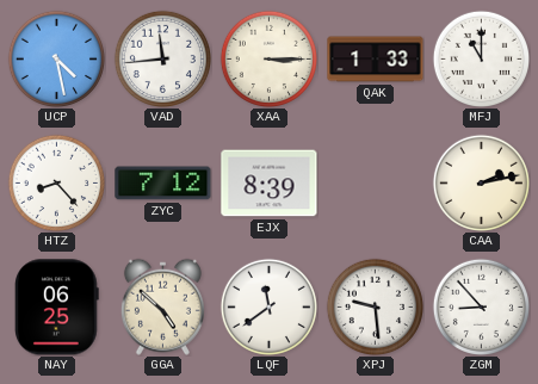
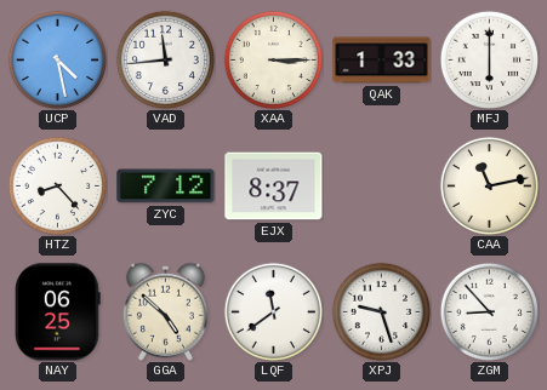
MFJ: 11:00 -> 6:00
EJX: 8:39 -> 8:37
CAA: 2:13 -> 11:13
XPJ: 9:29 -> 9:27
